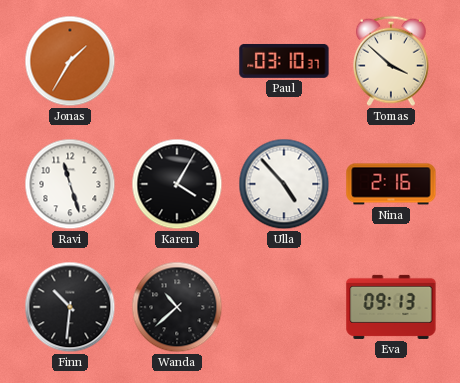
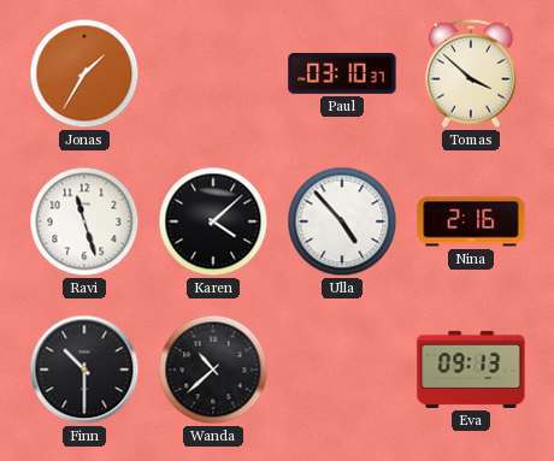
Karen: 4:05 -> 4:08
Finn: 10:31 -> 10:30
